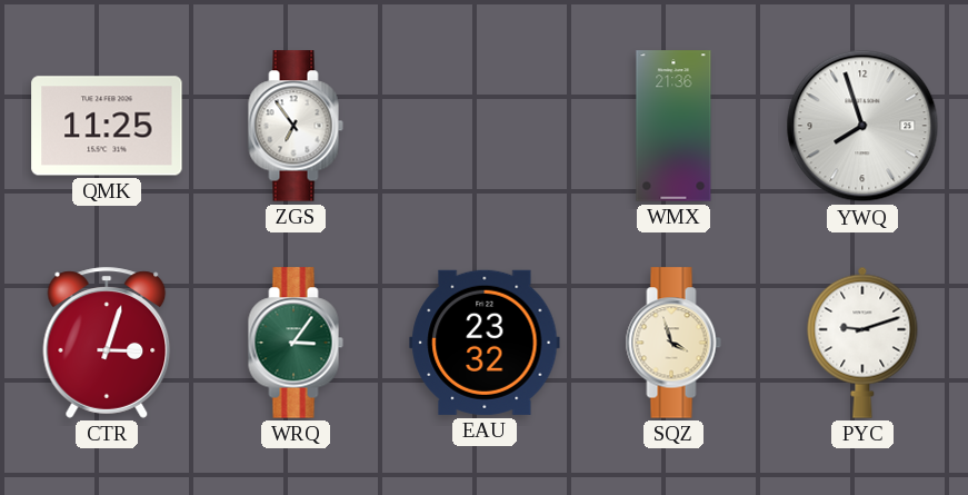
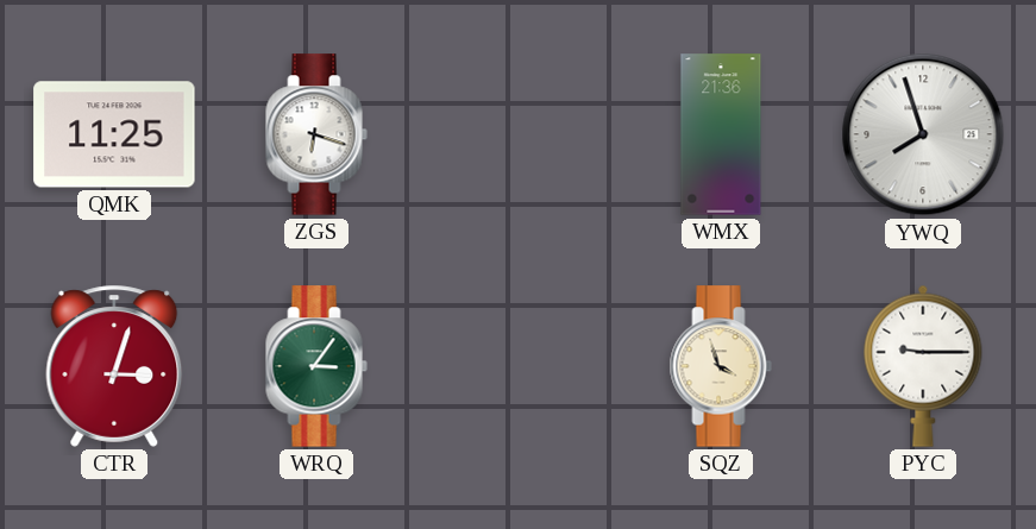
ZGS: 6:54 -> 6:18
EAU: 23:32 -> none
PYC: 9:12 -> 9:15
